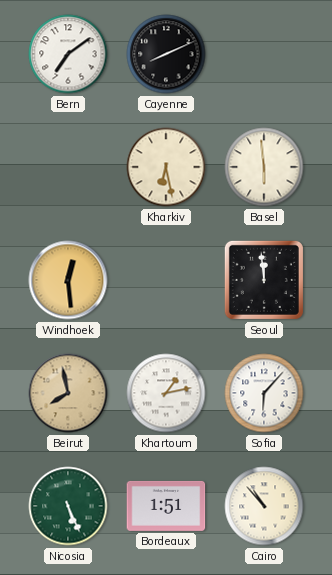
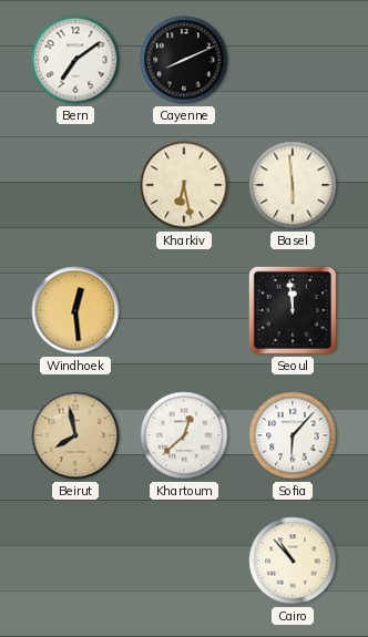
Khartoum: 1:13 -> 12:38
Nicosia: 5:26 -> none
Bordeaux: 1:51 -> none
